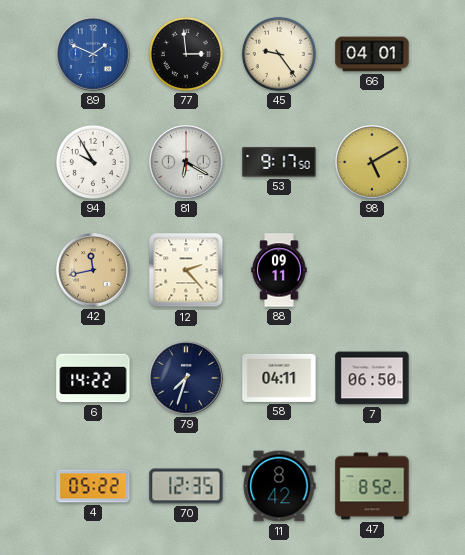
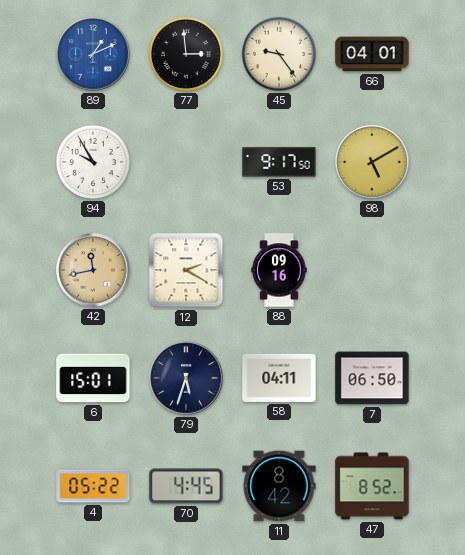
89: 1:49 -> 1:11
81: 6:20 -> none
12: 2:23 -> 2:20
88: 09:11 -> 09:16
6: 14:22 -> 15:01
79: 7:33 -> 5:33
70: 12:35 -> 4:45
